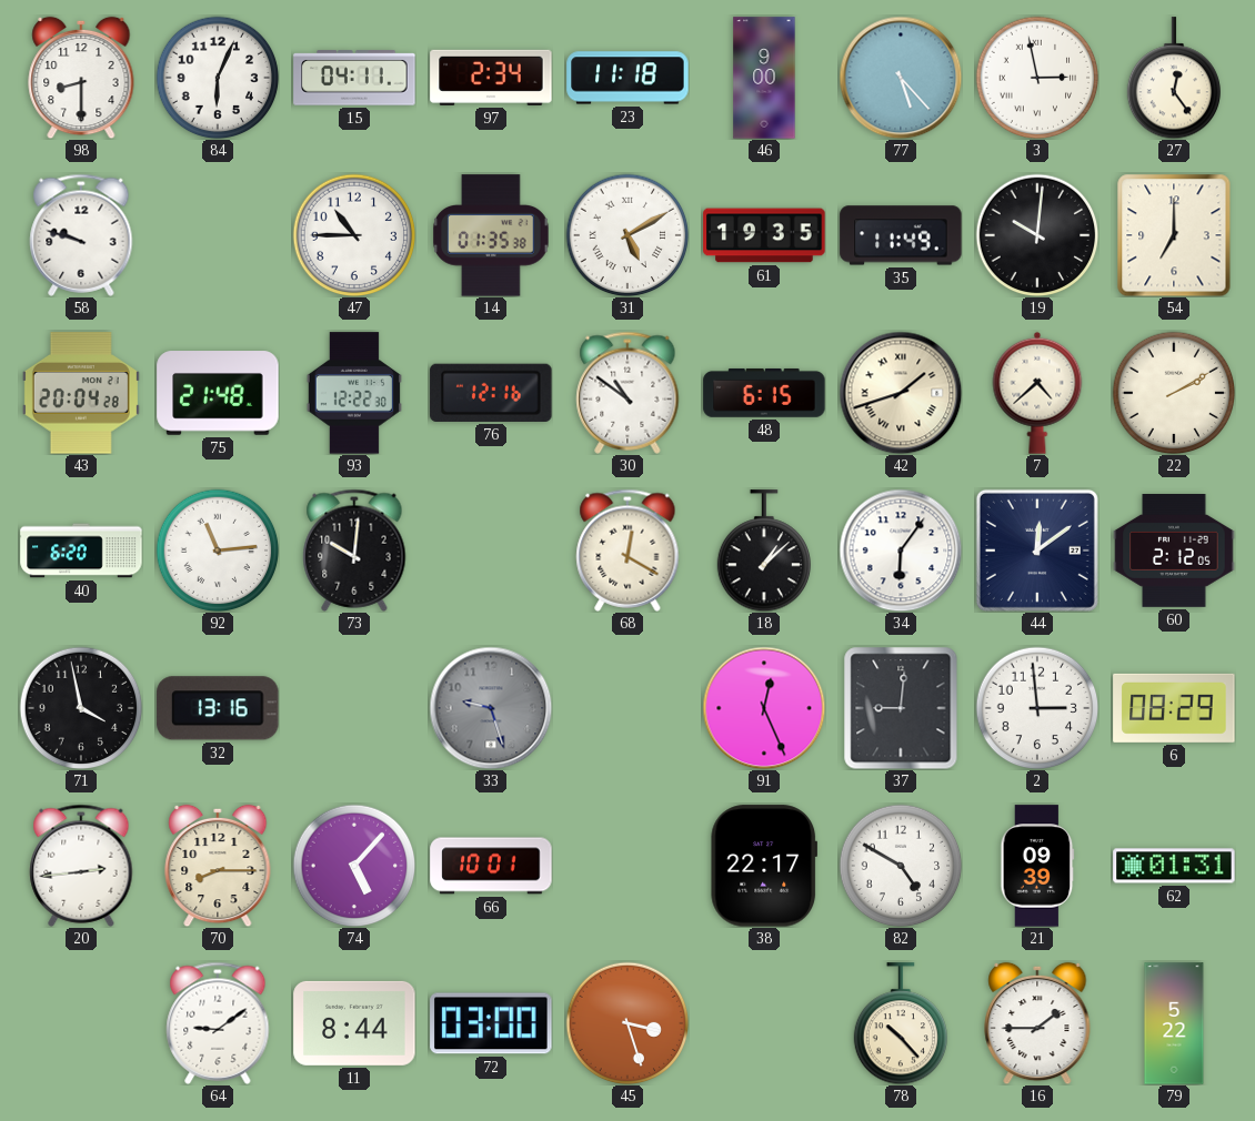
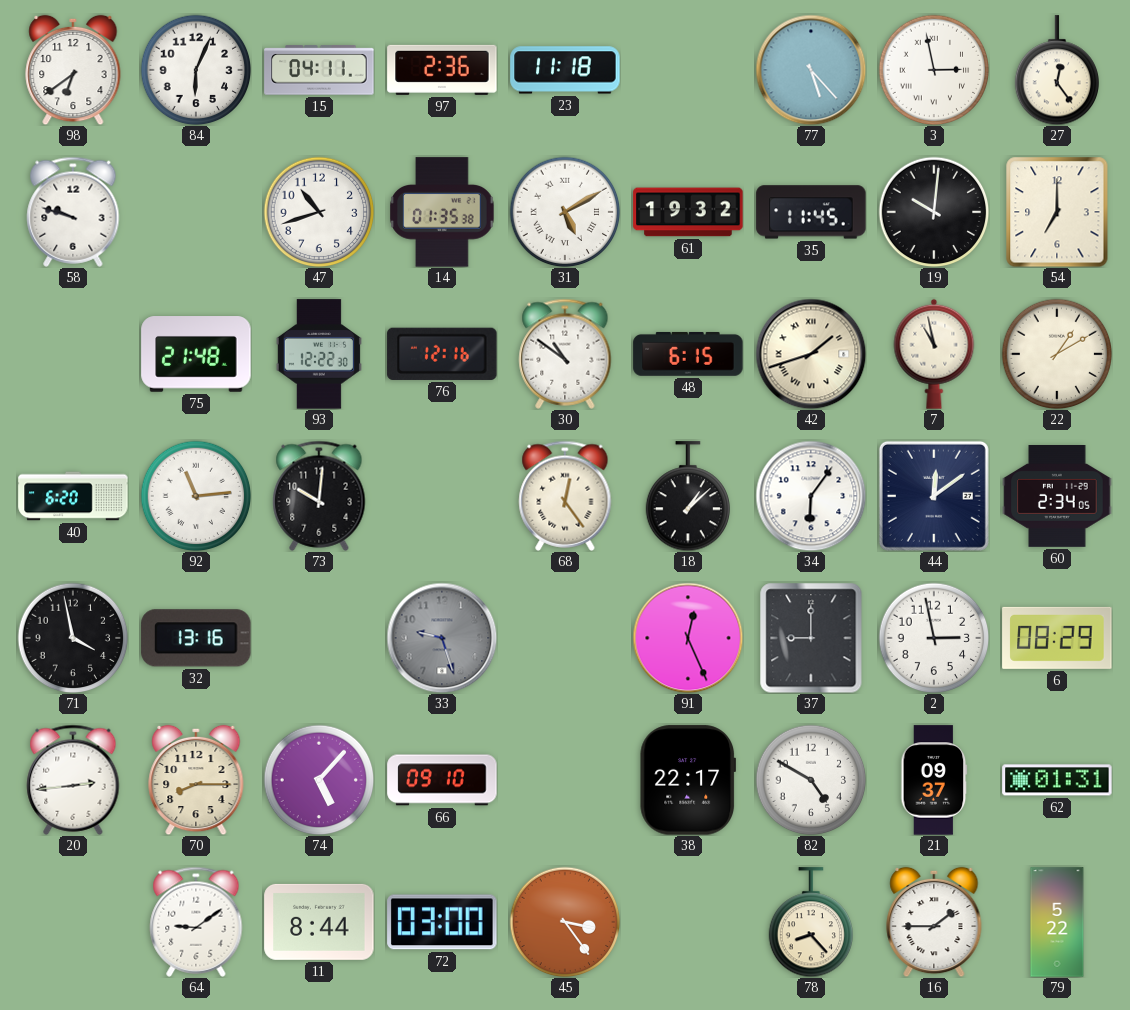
98: 8:30 -> 6:39
97: 2:34 -> 2:36
46: 9:00 -> none
47: 10:45 -> 10:42
61: 19:35 -> 19:32
35: 11:49 -> 11:45
43: 20:04 -> none
7: 4:38 -> 10:58
22: 2:10 -> 1:10
68: 12:20 -> 12:24
60: 2:12 -> 2:34
37: 9:01 -> 9:00
2: 2:59 -> 2:58
66: 10:01 -> 09:10
21: 09:39 -> 09:37
45: 3:27 -> 3:24
78: 10:23 -> 8:23
